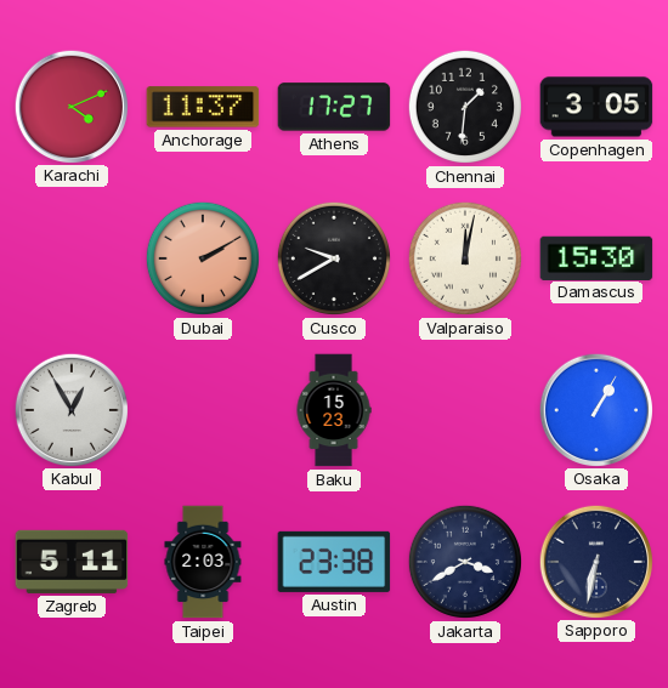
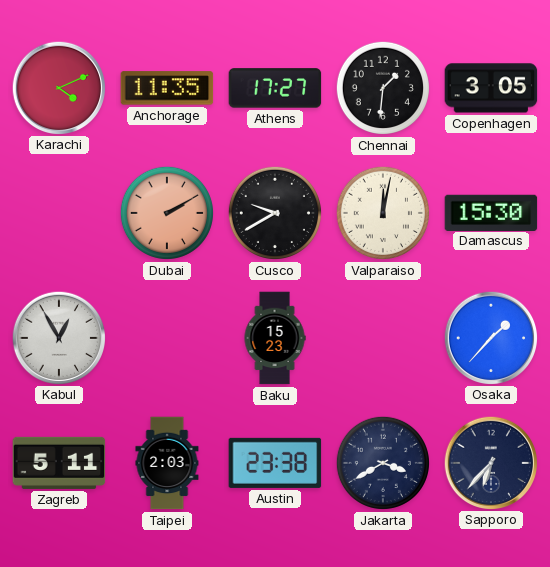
Anchorage: 11:37 -> 11:35
Osaka: 1:05 -> 1:37
Sapporo: 6:32 -> 6:37
